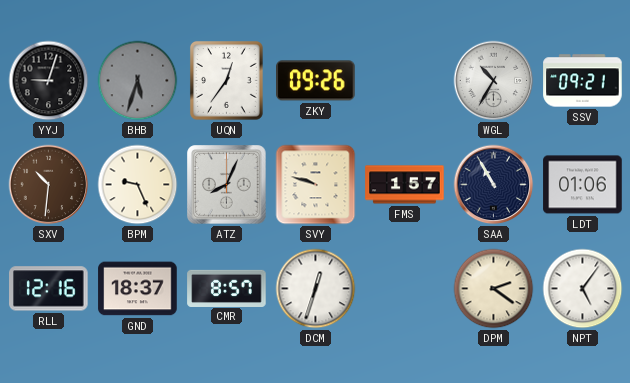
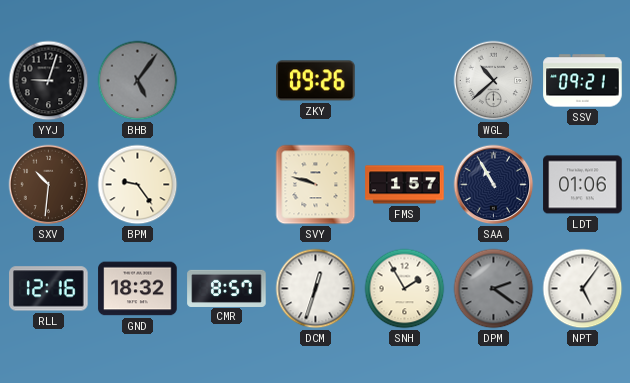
BHB: 5:33 -> 5:06
UQN: 12:36 -> none
WGL: 10:35 -> 10:38
BPM: 9:26 -> 9:24
ATZ: 8:04 -> none
GND: 18:37 -> 18:32
SNH: none -> 1:55
DPM dial: cream -> grey
